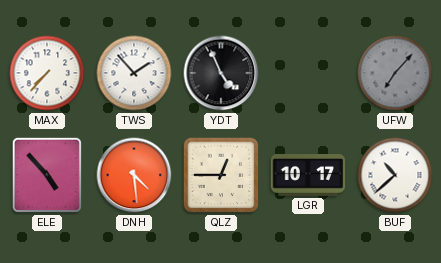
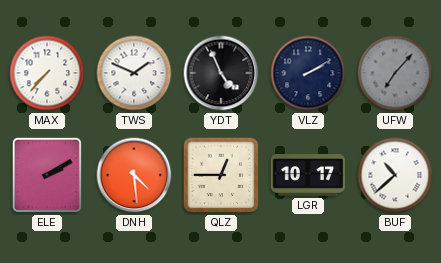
TWS: 1:53 -> 1:49
VLZ: none -> 2:10
ELE: 4:53 -> 2:10
